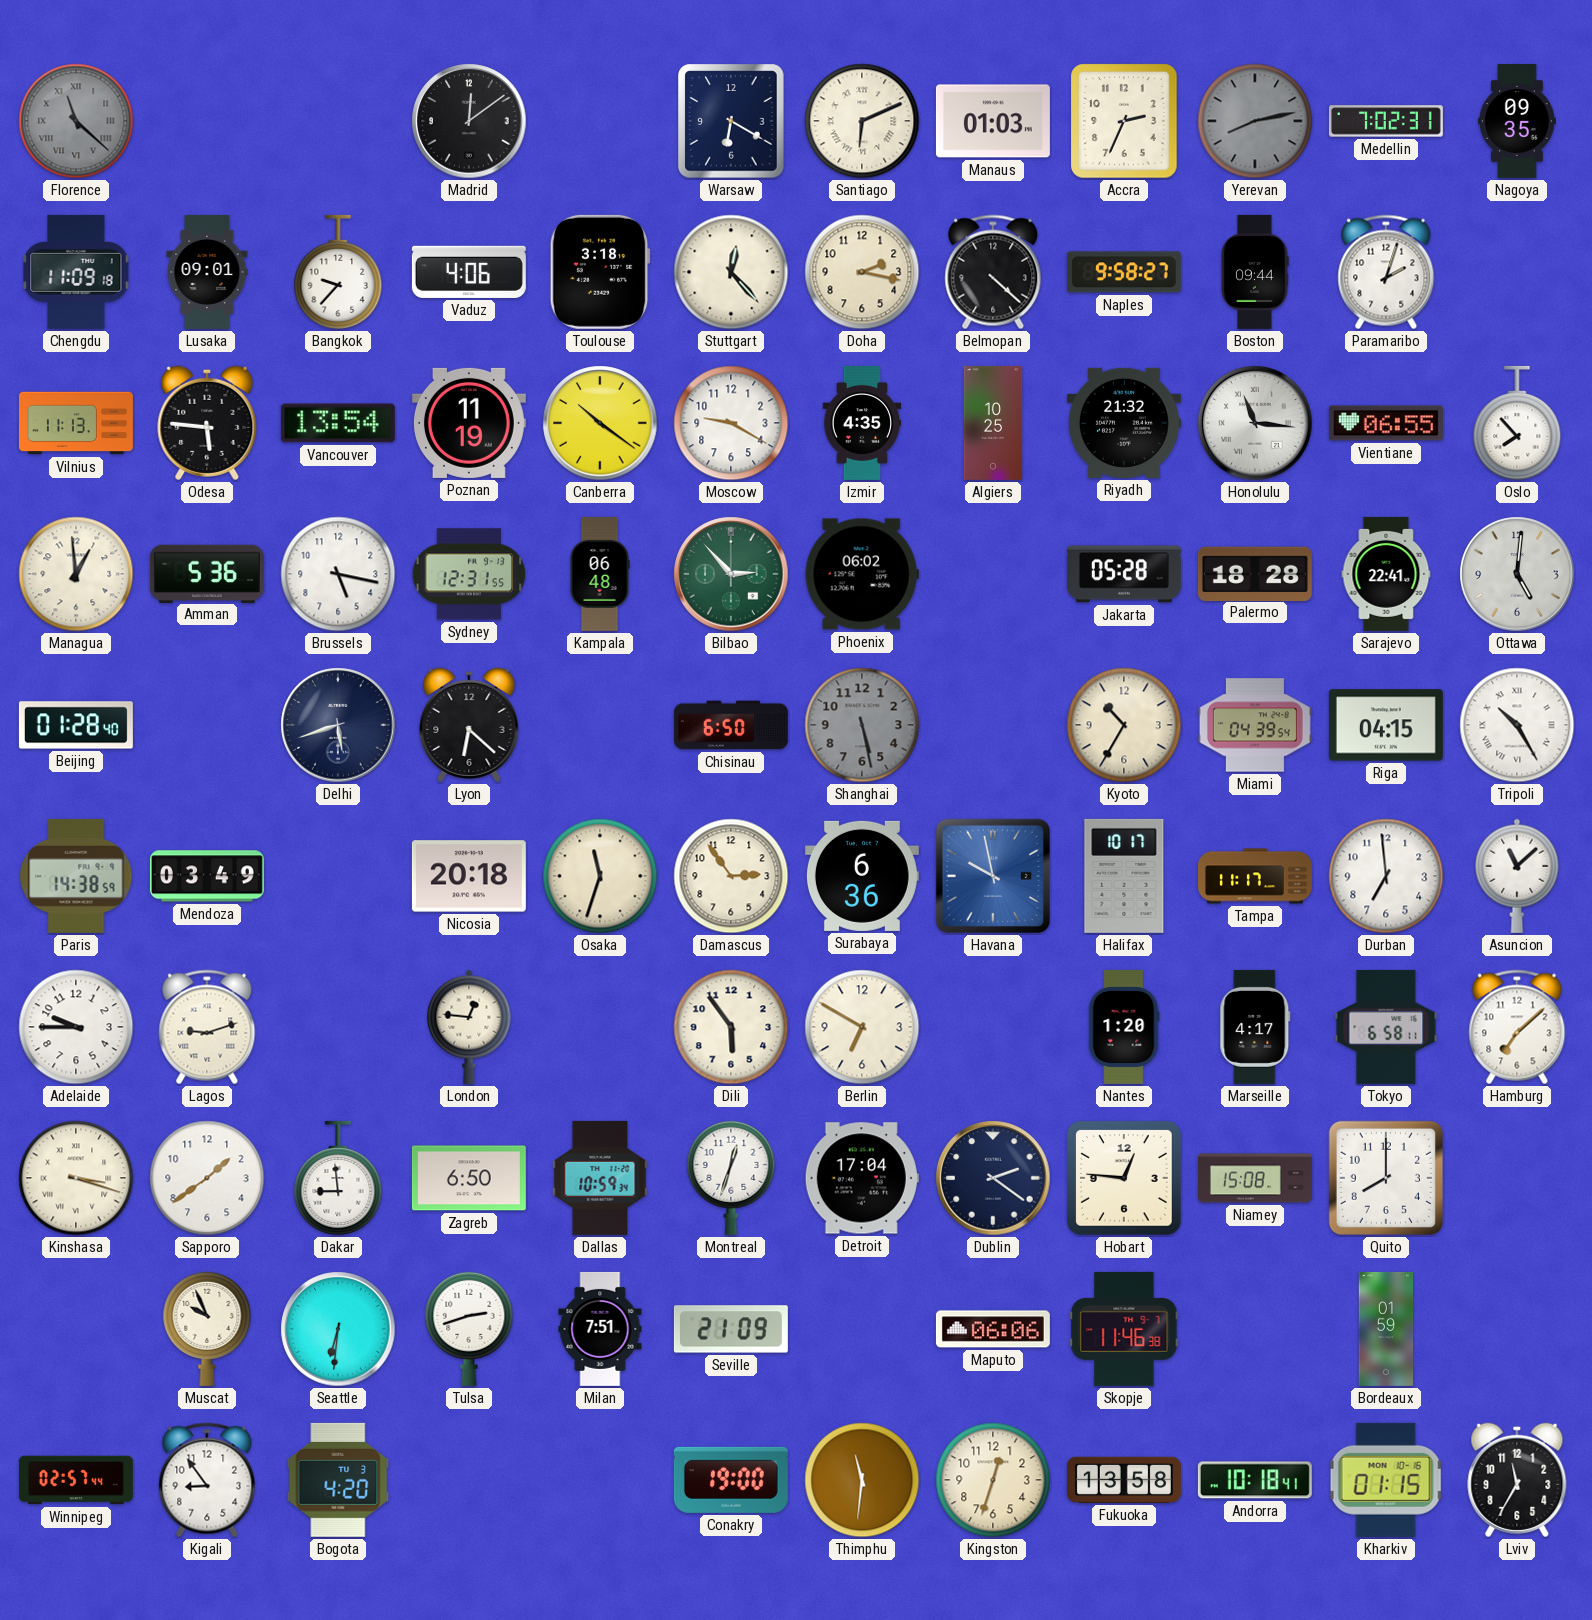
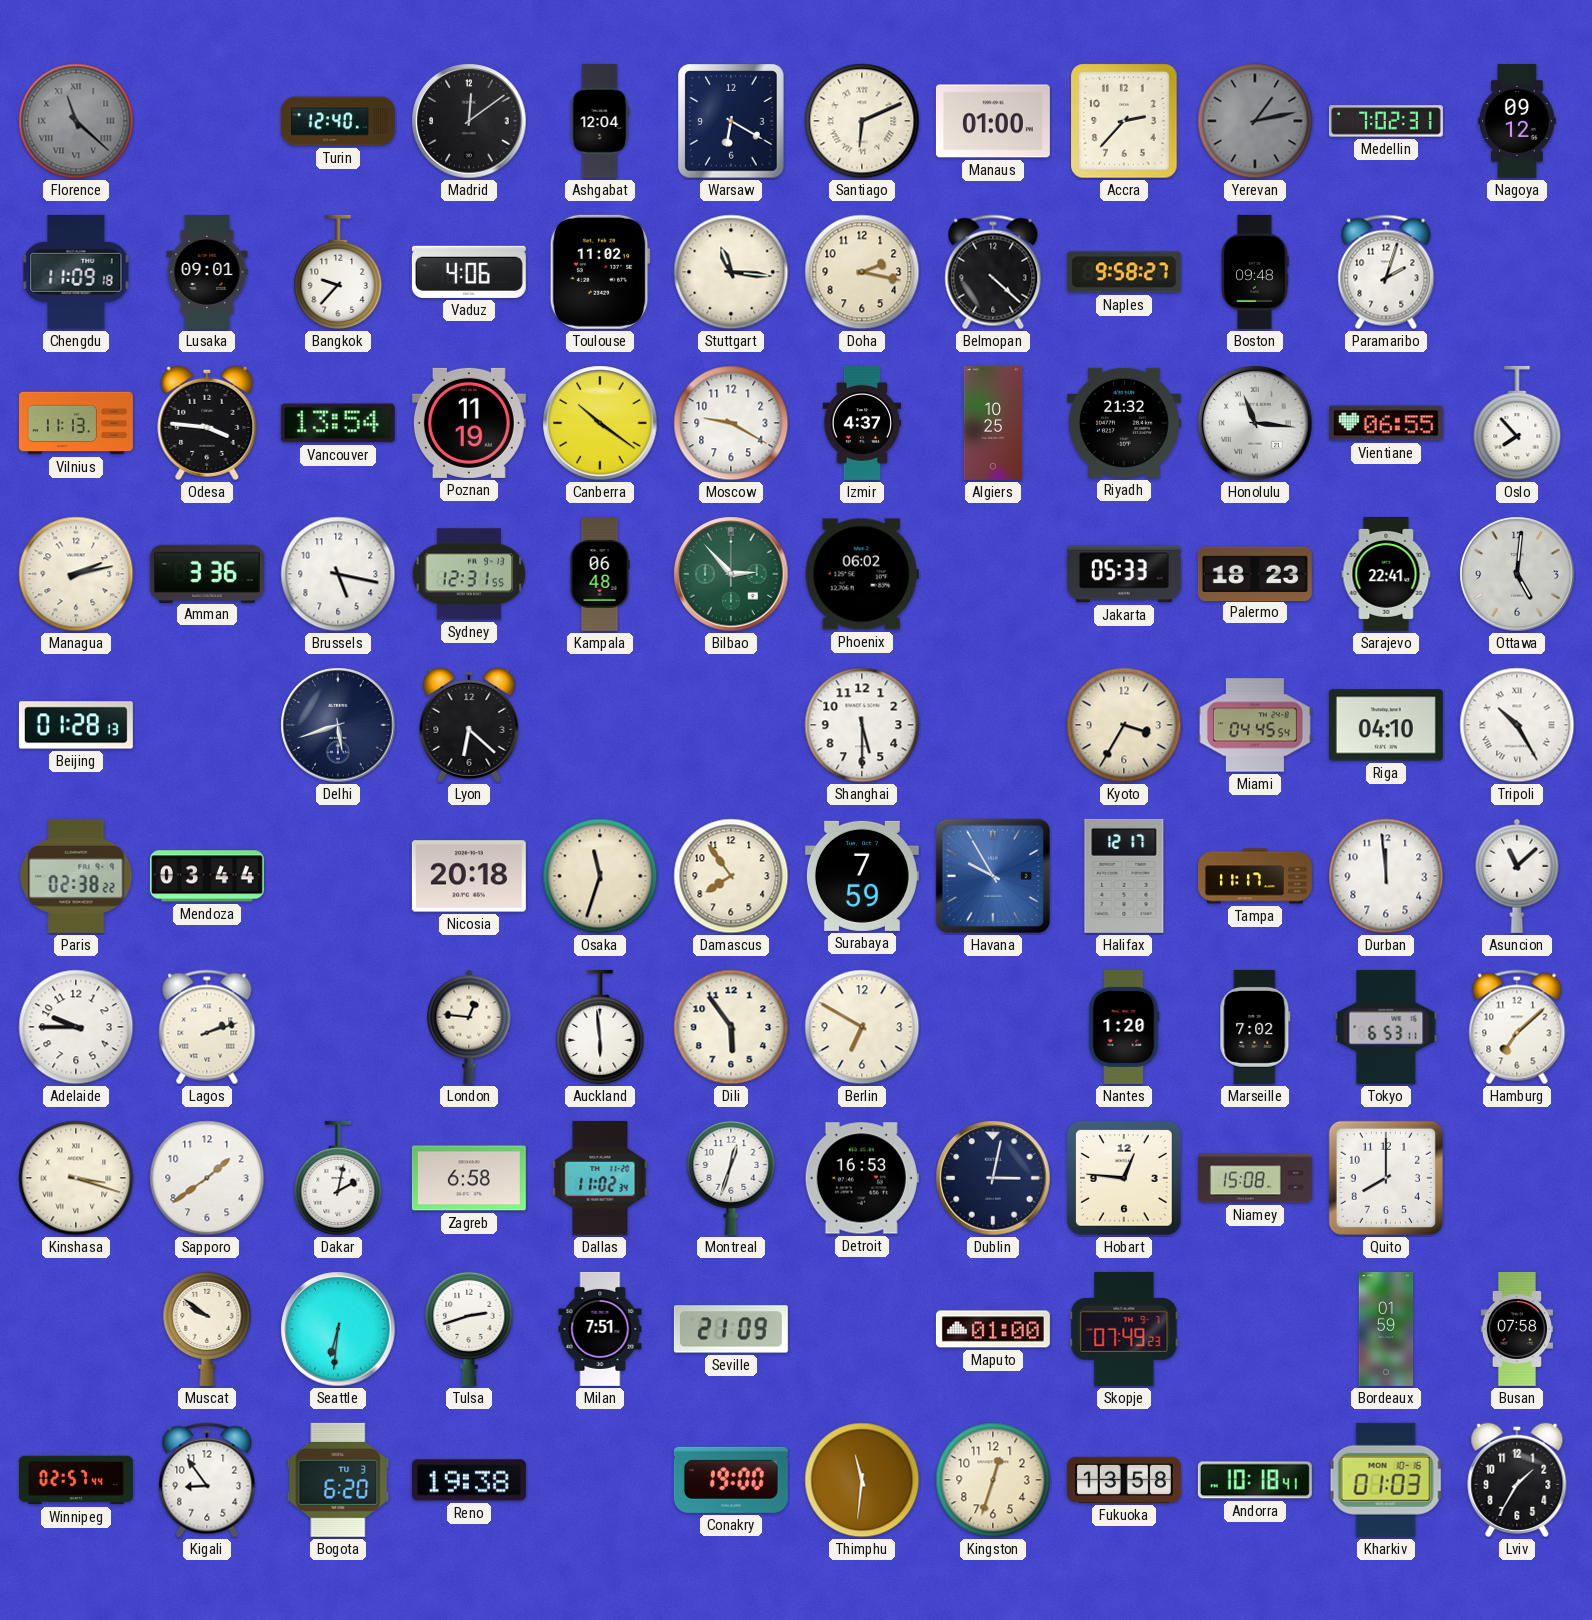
Turin: none -> 12:40
Ashgabat: none -> 12:04
Manaus: 01:03 -> 01:00
Accra: 2:34 -> 2:37
Yerevan: 8:13 -> 1:13
Nagoya: 09:35 -> 09:12
Toulouse: 3:18 -> 11:02
Stuttgart: 12:23 -> 11:16
Boston: 09:44 -> 09:48
Odesa: 5:46 -> 3:46
Izmir: 4:35 -> 4:37
Managua: 12:59 -> 2:13
Amman: 5:36 -> 3:36
Jakarta: 05:28 -> 05:33
Palermo: 18:28 -> 18:23
Beijing: 01:28:40 -> 01:28:13
Chisinau: 6:50 -> none
Shanghai: 5:28 -> 5:30
Shanghai dial: grey -> white
Kyoto: 10:35 -> 3:35
Miami: 04:39 -> 04:45
Riga: 04:15 -> 04:10
Paris: 14:38 -> 02:38
Mendoza: 03:49 -> 03:44
Damascus: 2:54 -> 7:54
Surabaya: 6:36 -> 7:59
Havana: 9:58 -> 9:55
Halifax: 10:17 -> 12:17
Durban: 6:59 -> 11:59
Lagos: 9:12 -> 2:12
Auckland: none -> 5:59
Marseille: 4:17 -> 7:02
Tokyo: 6:58 -> 6:53
Dakar: 8:59 -> 2:02
Zagreb: 6:50 -> 6:58
Dallas: 10:59 -> 11:02
Detroit: 17:04 -> 16:53
Dublin: 2:21 -> 3:02
Muscat: 9:56 -> 9:51
Maputo: 06:06 -> 01:00
Skopje: 11:46 -> 07:49
Busan: none -> 07:58
Bogota: 4:20 -> 6:20
Reno: none -> 19:38
Kharkiv: 01:15 -> 01:03
Lviv: 11:35 -> 1:35
